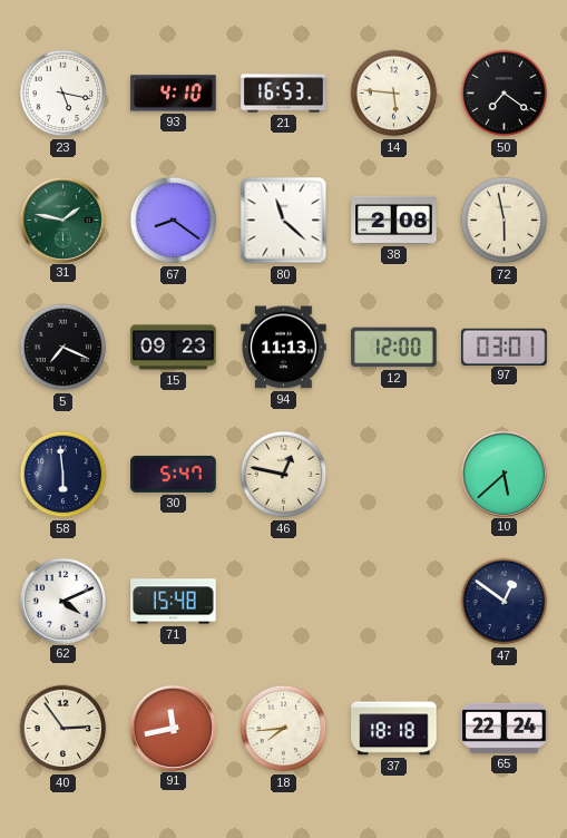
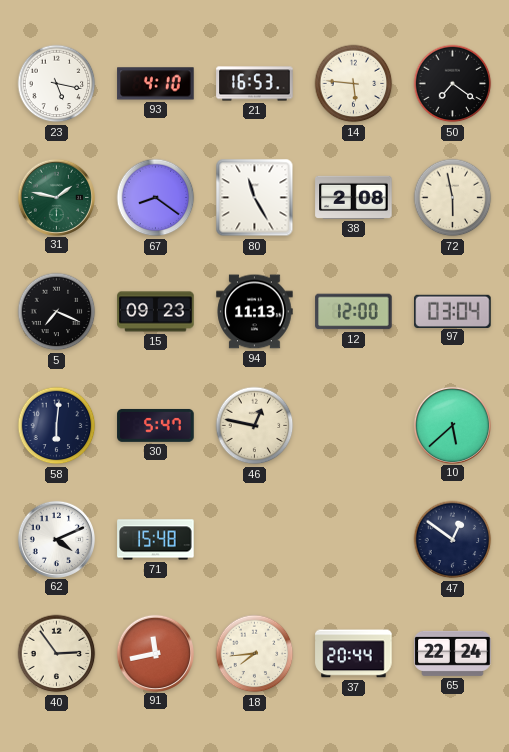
80: 11:22 -> 11:25
97: 03:01 -> 03:04
58: 5:59 -> 6:01
37: 18:18 -> 20:44
